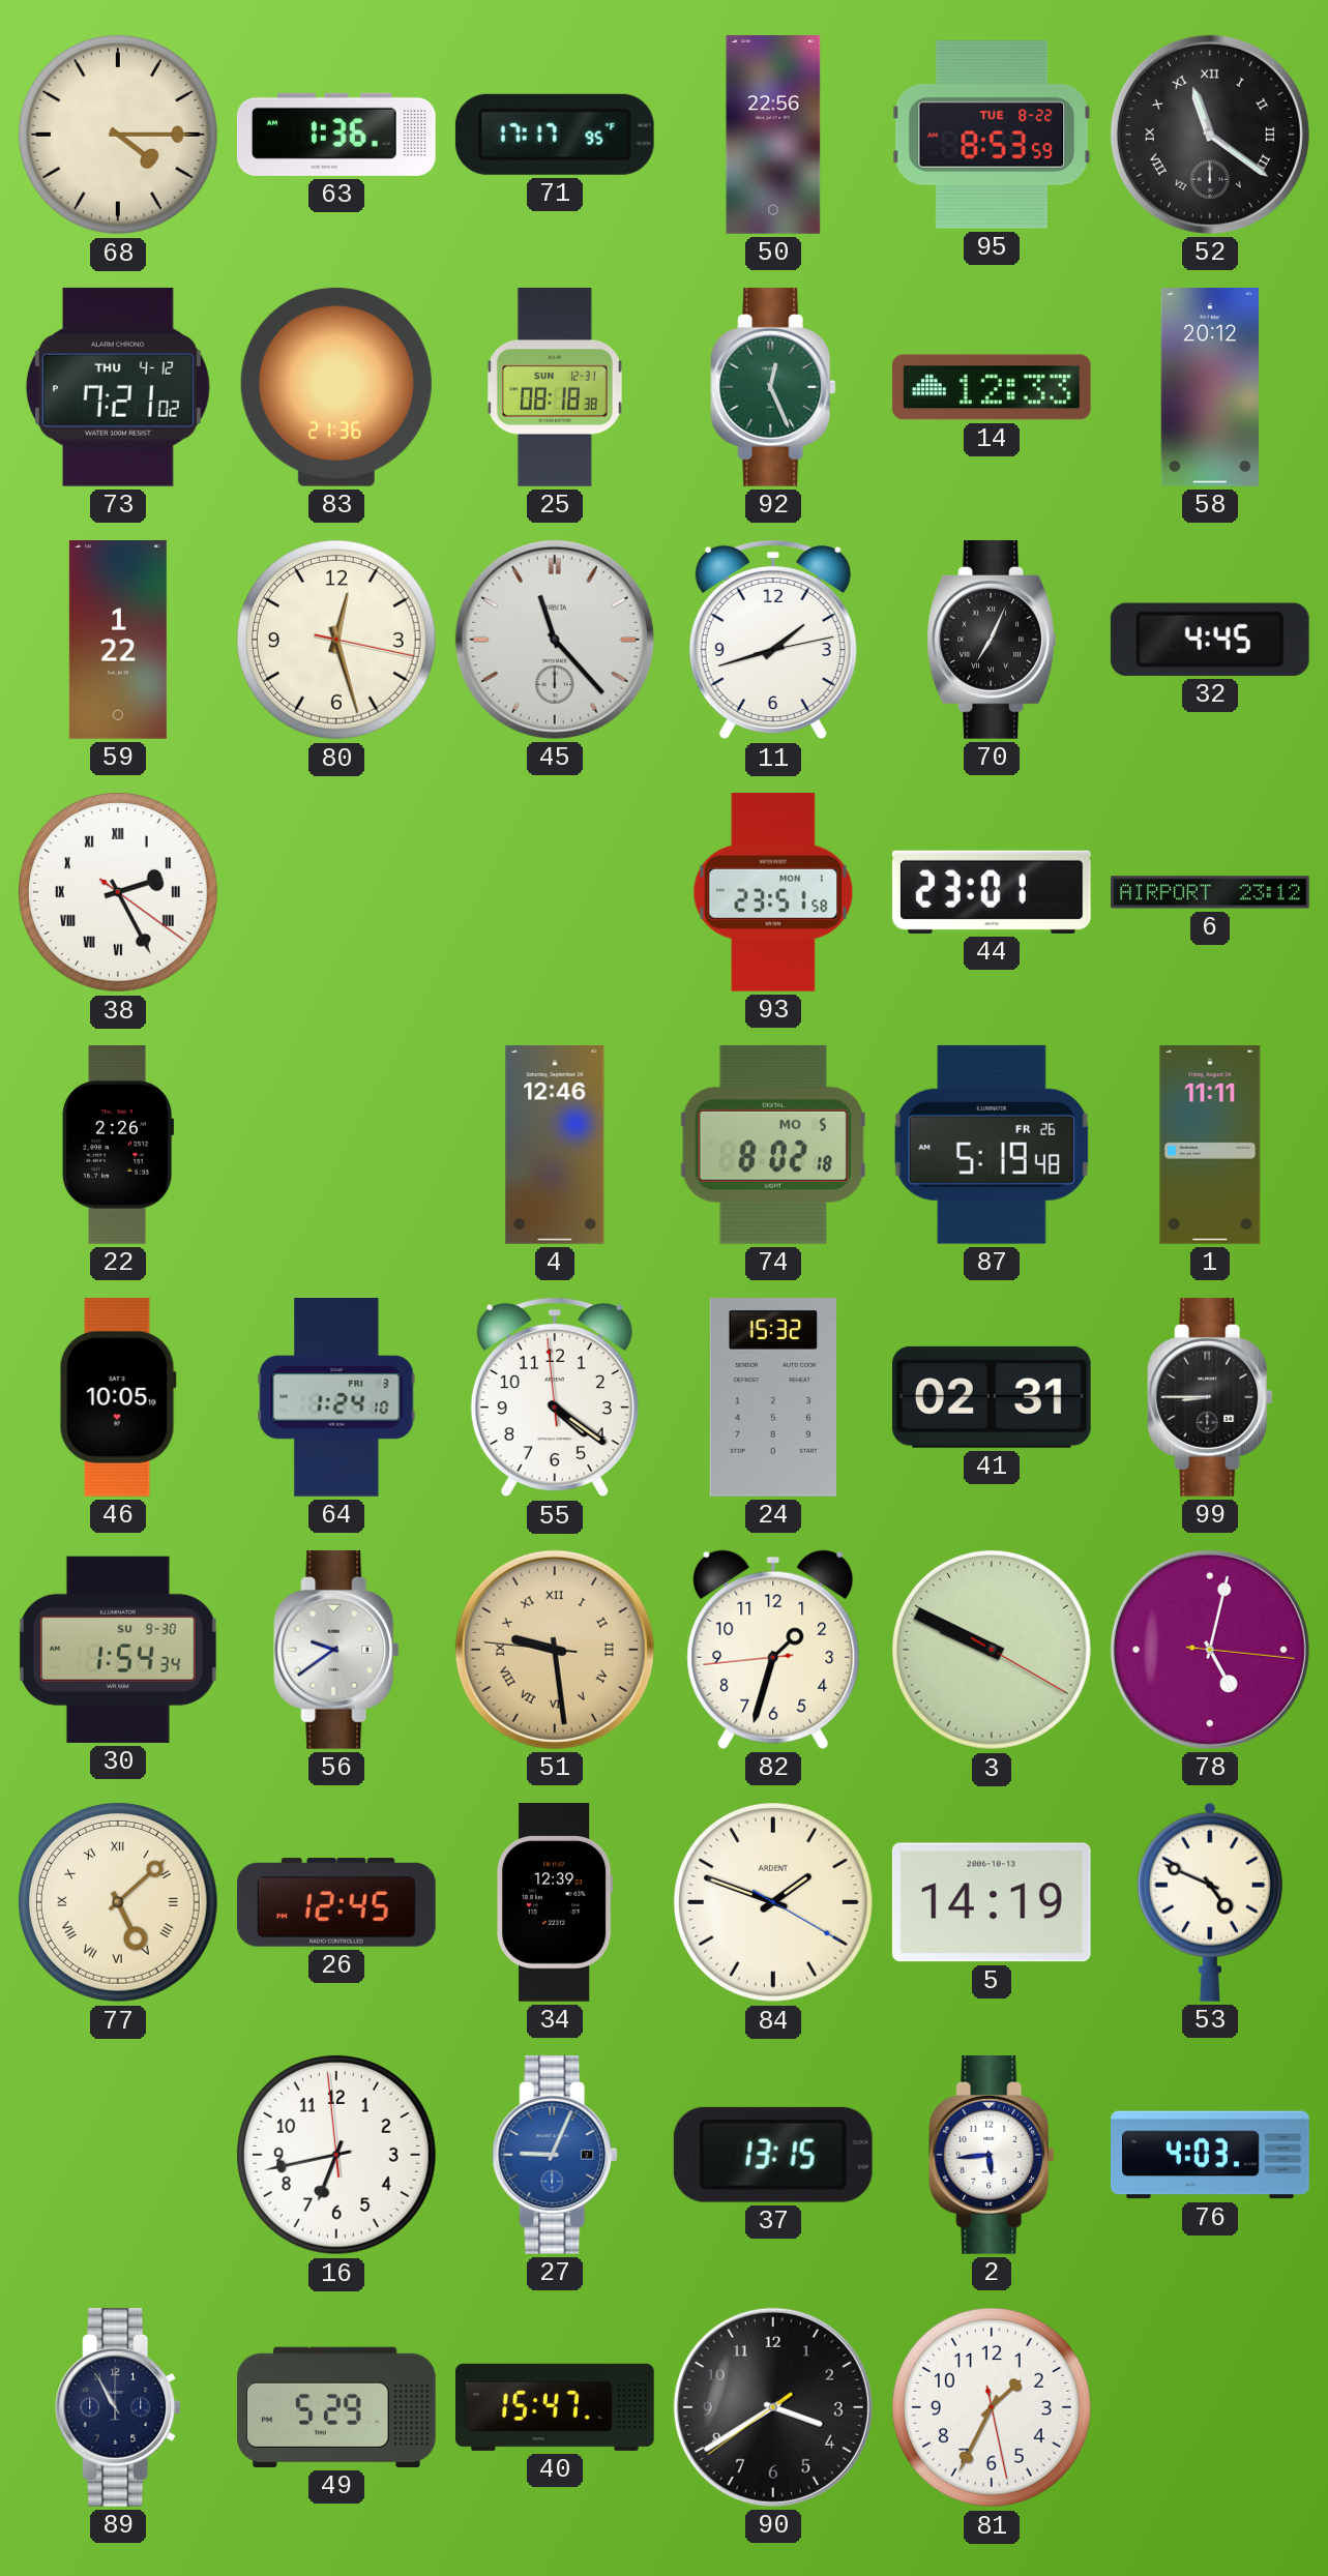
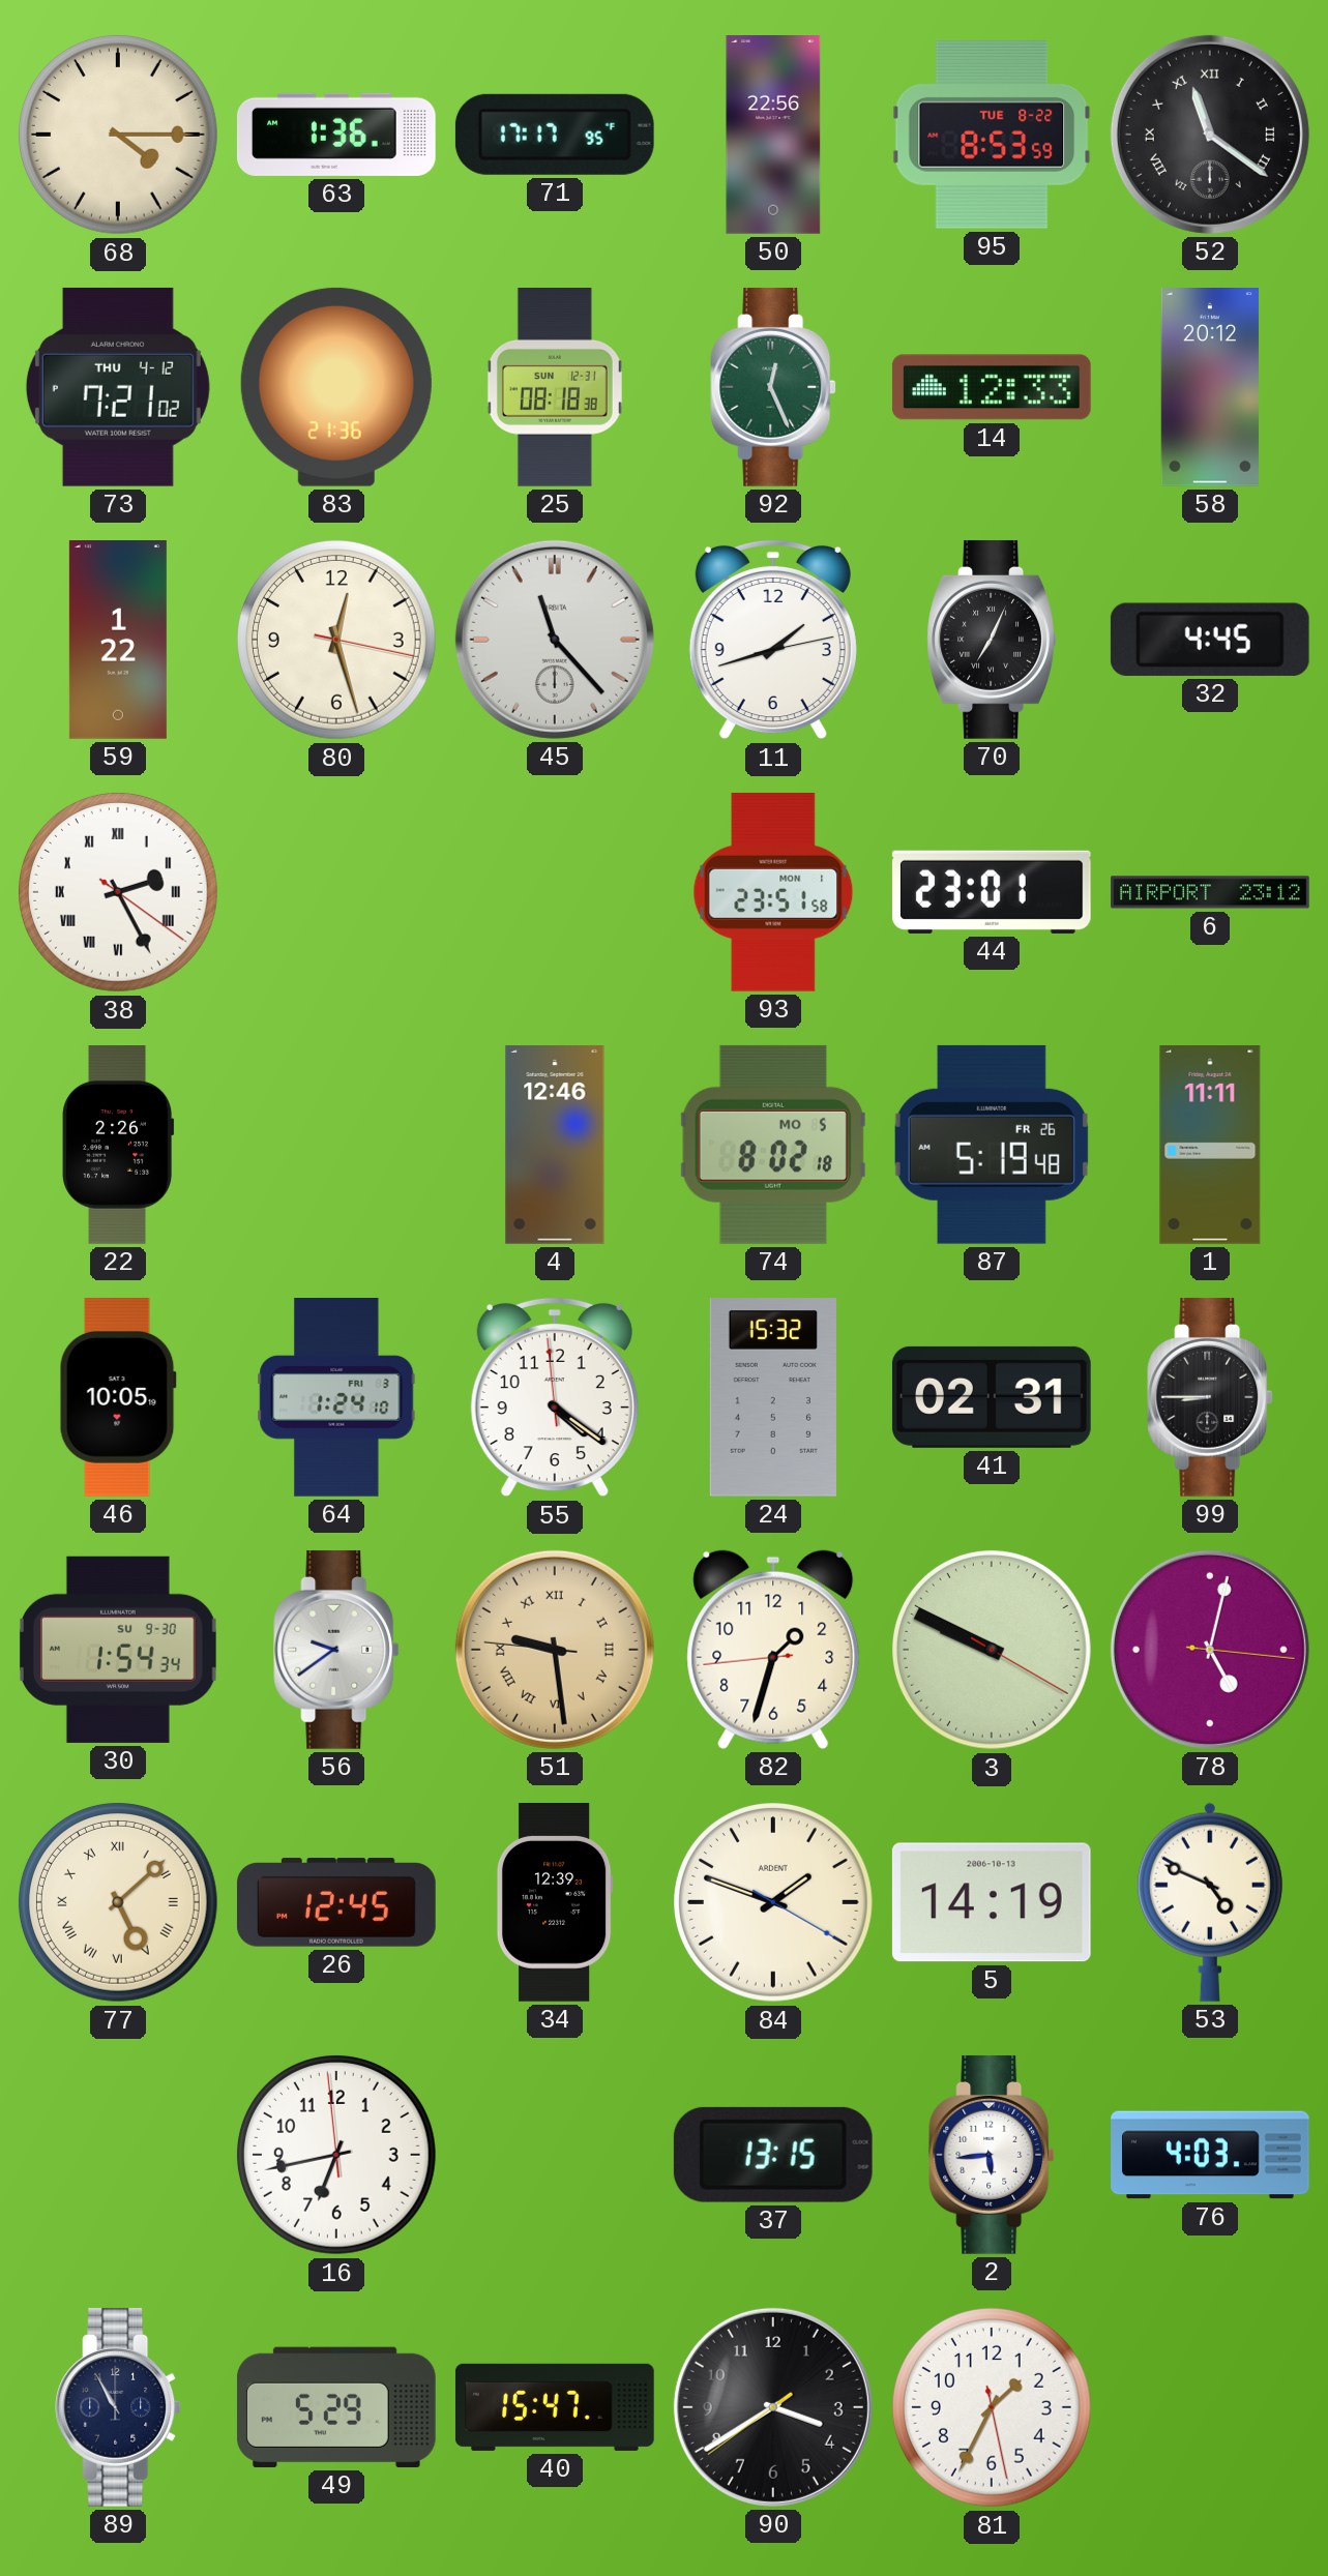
27: 9:04 -> none
